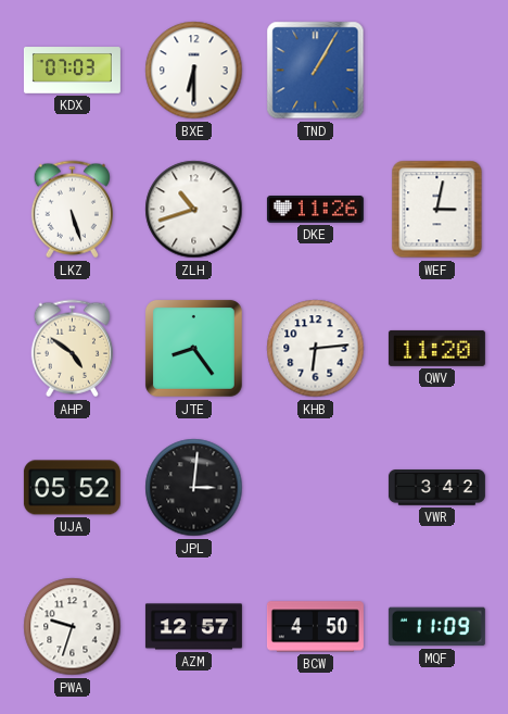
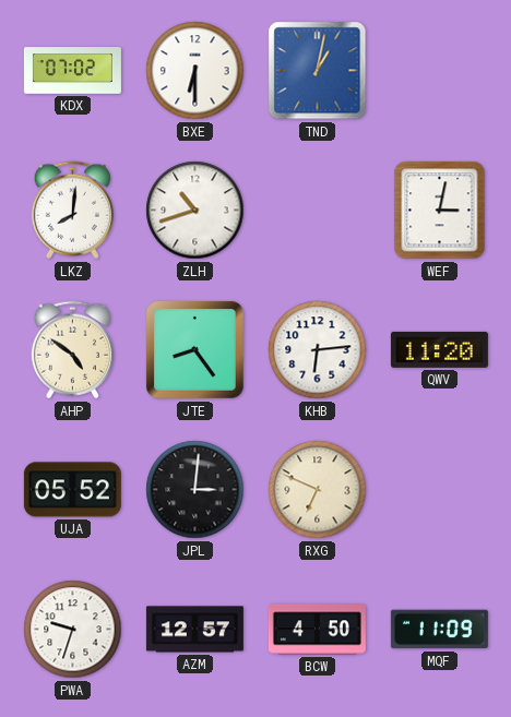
KDX: 07:03 -> 07:02
TND: 1:05 -> 1:02
LKZ: 5:27 -> 8:01
DKE: 11:26 -> none
RXG: none -> 6:49
VWR: 3:42 -> none
